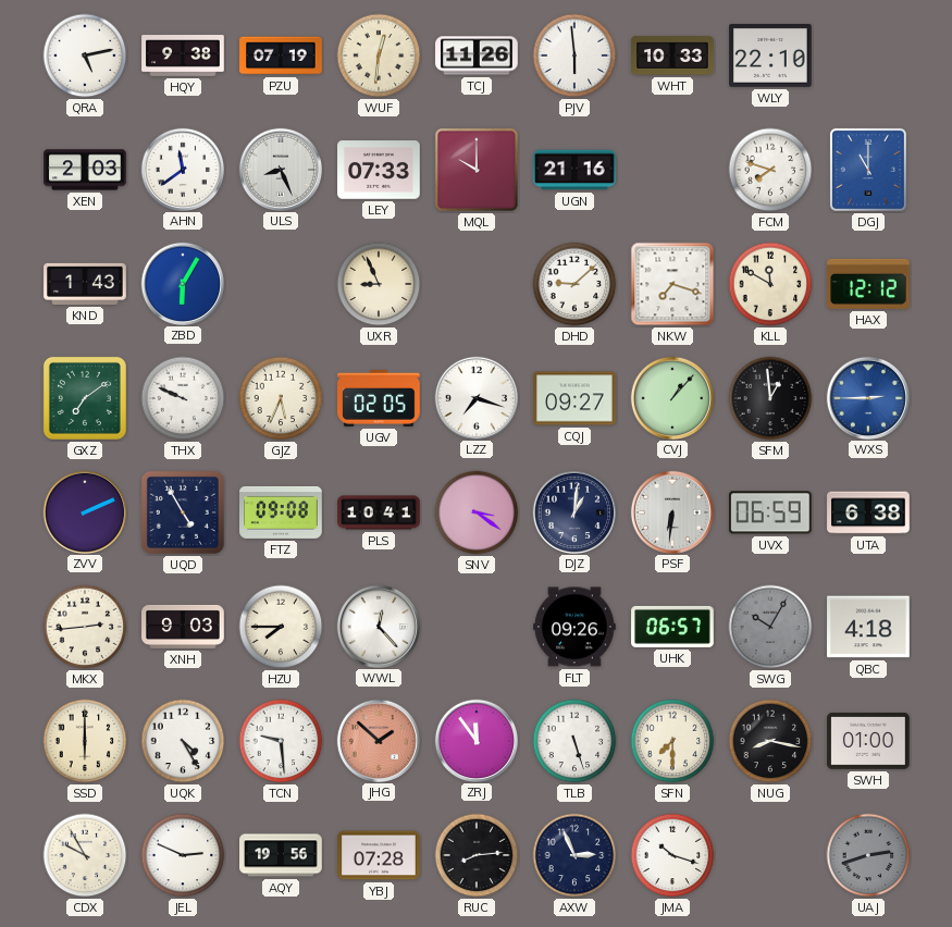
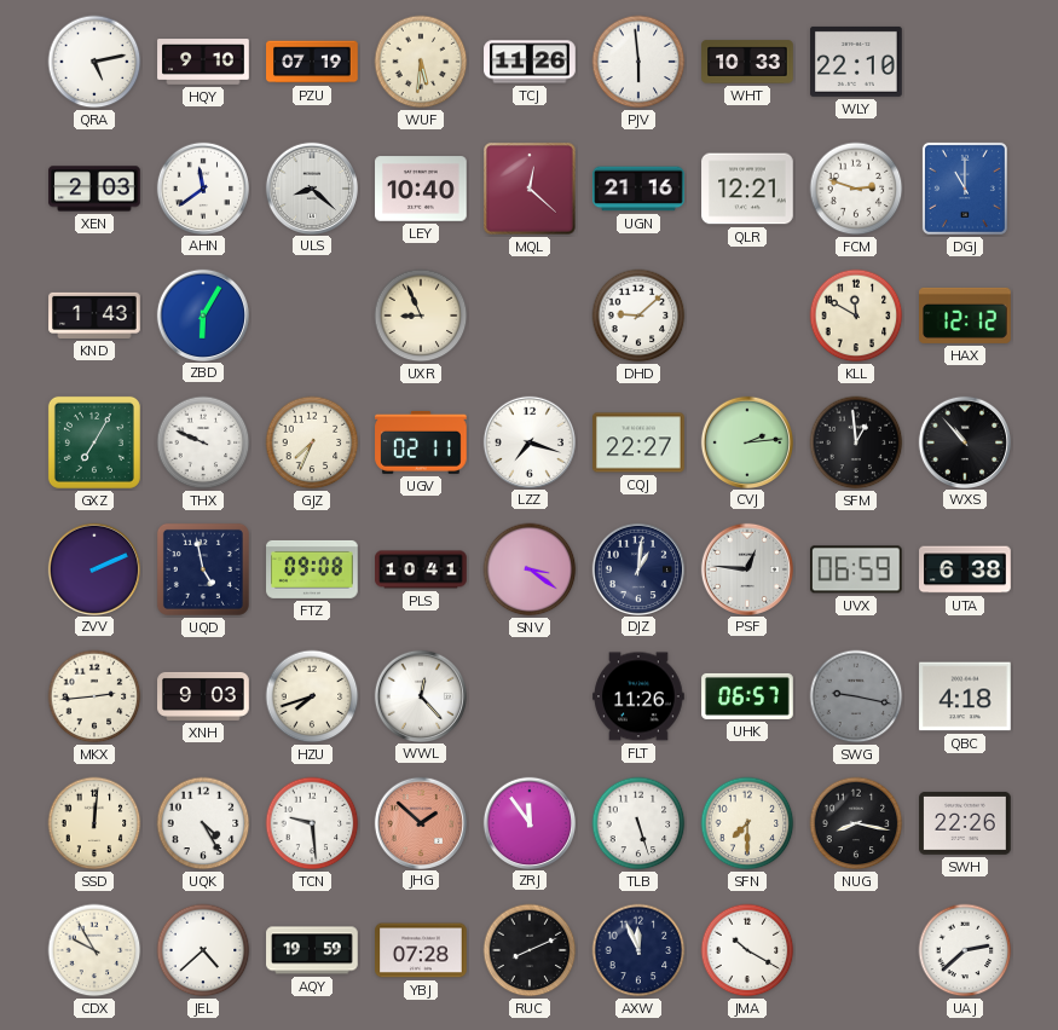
HQY: 9:38 -> 9:10
WUF: 12:31 -> 5:31
ULS: 8:26 -> 8:22
LEY: 07:33 -> 10:40
MQL: 10:00 -> 12:22
QLR: none -> 12:21
FCM: 7:48 -> 2:48
NKW: 7:18 -> none
GXZ: 7:09 -> 7:05
GJZ: 5:34 -> 7:34
UGV: 02:05 -> 02:11
CQJ: 09:27 -> 22:27
CVJ: 1:07 -> 2:14
WXS: 2:45 -> 10:53
WXS dial: blue -> black
UQD: 4:55 -> 4:58
PSF: 6:31 -> 12:46
HZU: 7:45 -> 7:42
FLT: 09:26 -> 11:26
SWG: 10:05 -> 9:17
SSD: 6:00 -> 12:01
SWH: 01:00 -> 22:26
JEL: 2:49 -> 4:38
AQY: 19:56 -> 19:59
RUC: 8:14 -> 8:11
AXW: 2:56 -> 11:56
JMA: 10:18 -> 10:20
UAJ: 2:42 -> 2:38
UAJ dial: grey -> white
